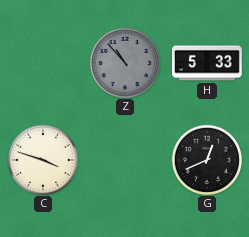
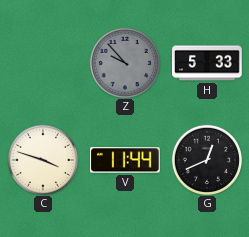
Z: 10:53 -> 9:53
V: none -> 11:44
